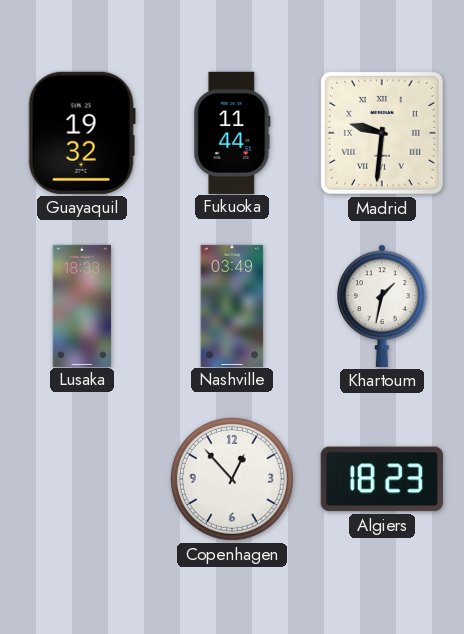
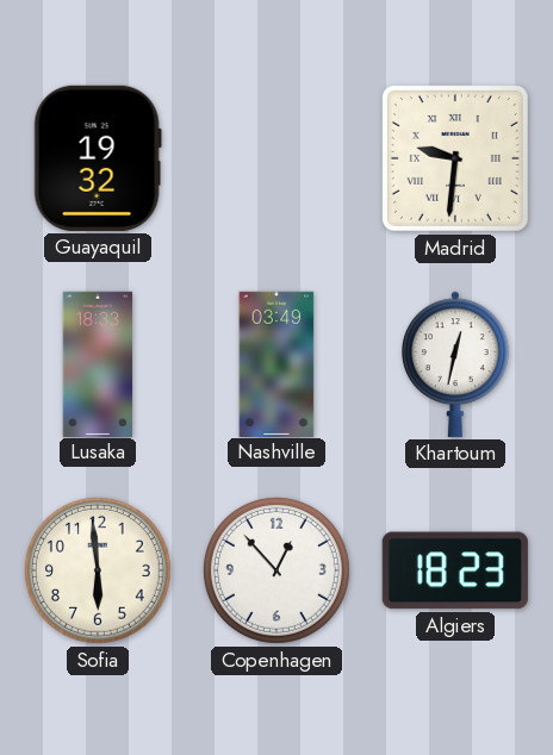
Fukuoka: 11:44 -> none
Khartoum: 1:32 -> 12:32
Sofia: none -> 5:59
